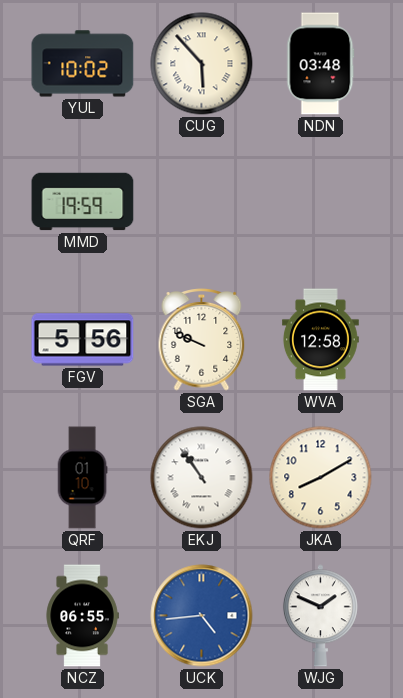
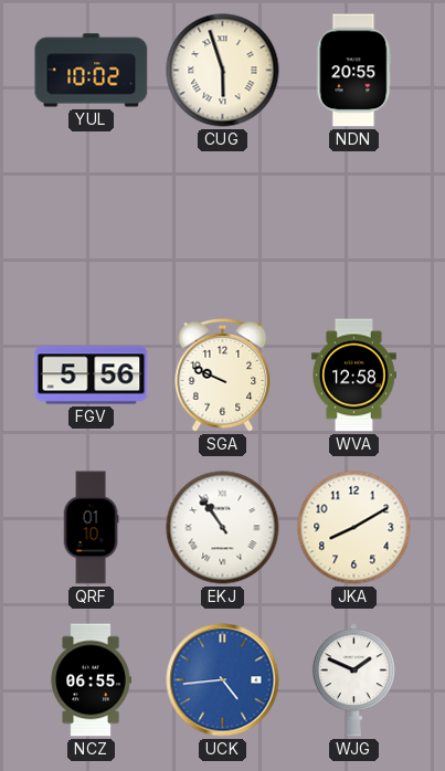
CUG: 5:53 -> 5:57
NDN: 03:48 -> 20:55
MMD: 19:59 -> none
